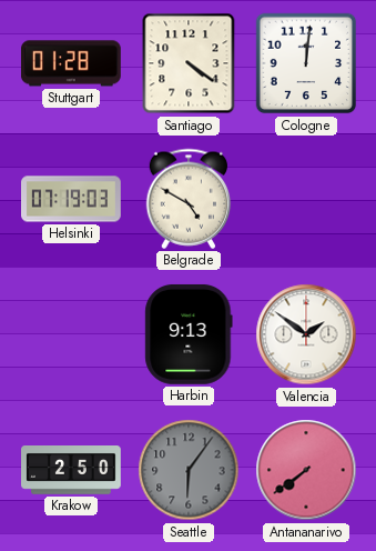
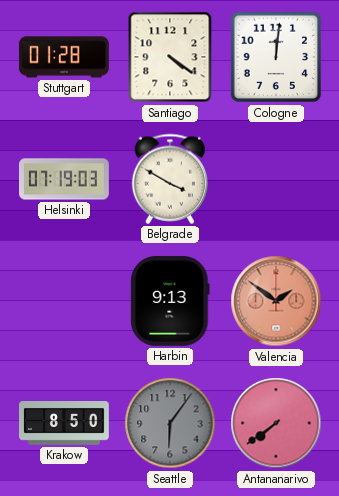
Belgrade: 4:50 -> 3:50
Valencia dial: white -> salmon
Krakow: 2:50 -> 8:50
